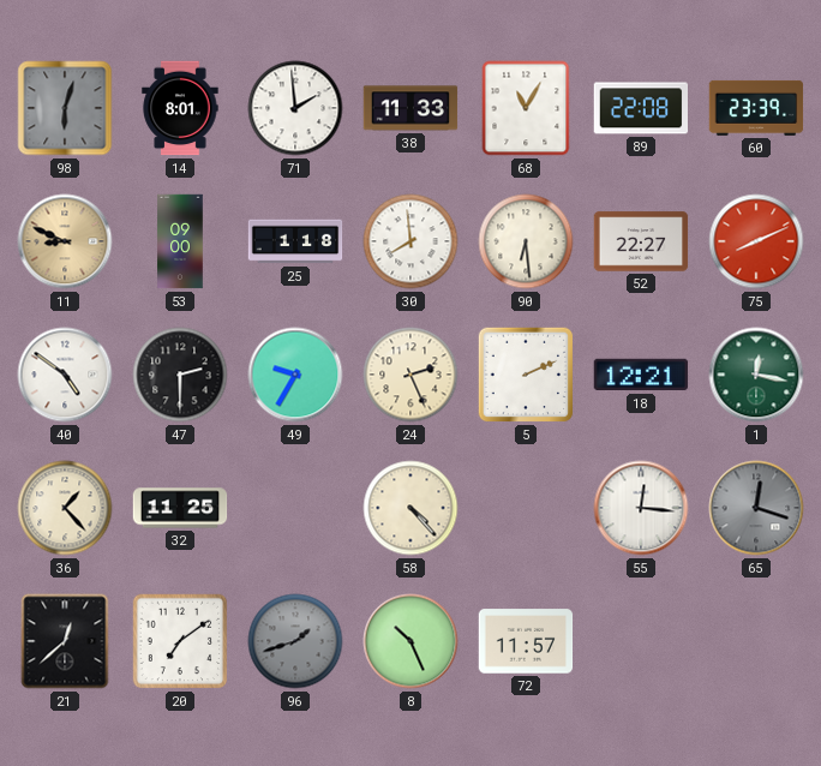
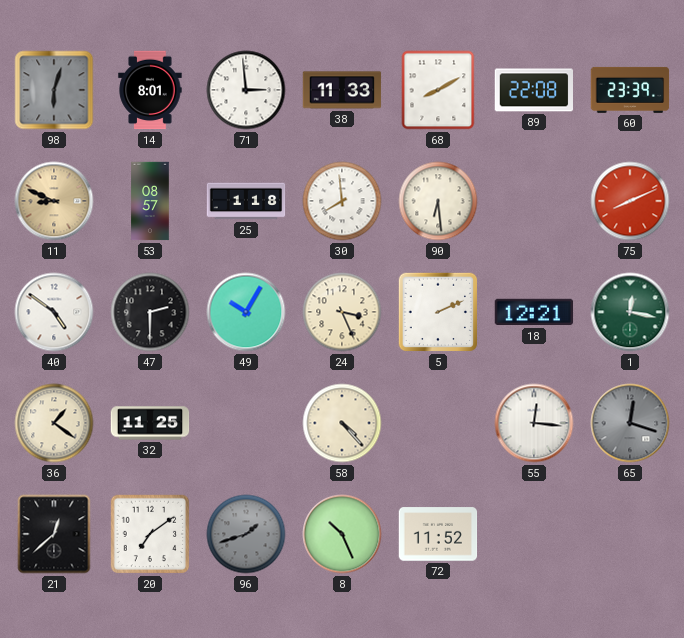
71: 1:59 -> 2:59
68: 11:05 -> 8:10
53: 09:00 -> 08:57
52: 22:27 -> none
49: 9:35 -> 10:05
24: 2:26 -> 3:26
36: 1:23 -> 1:21
72: 11:57 -> 11:52
